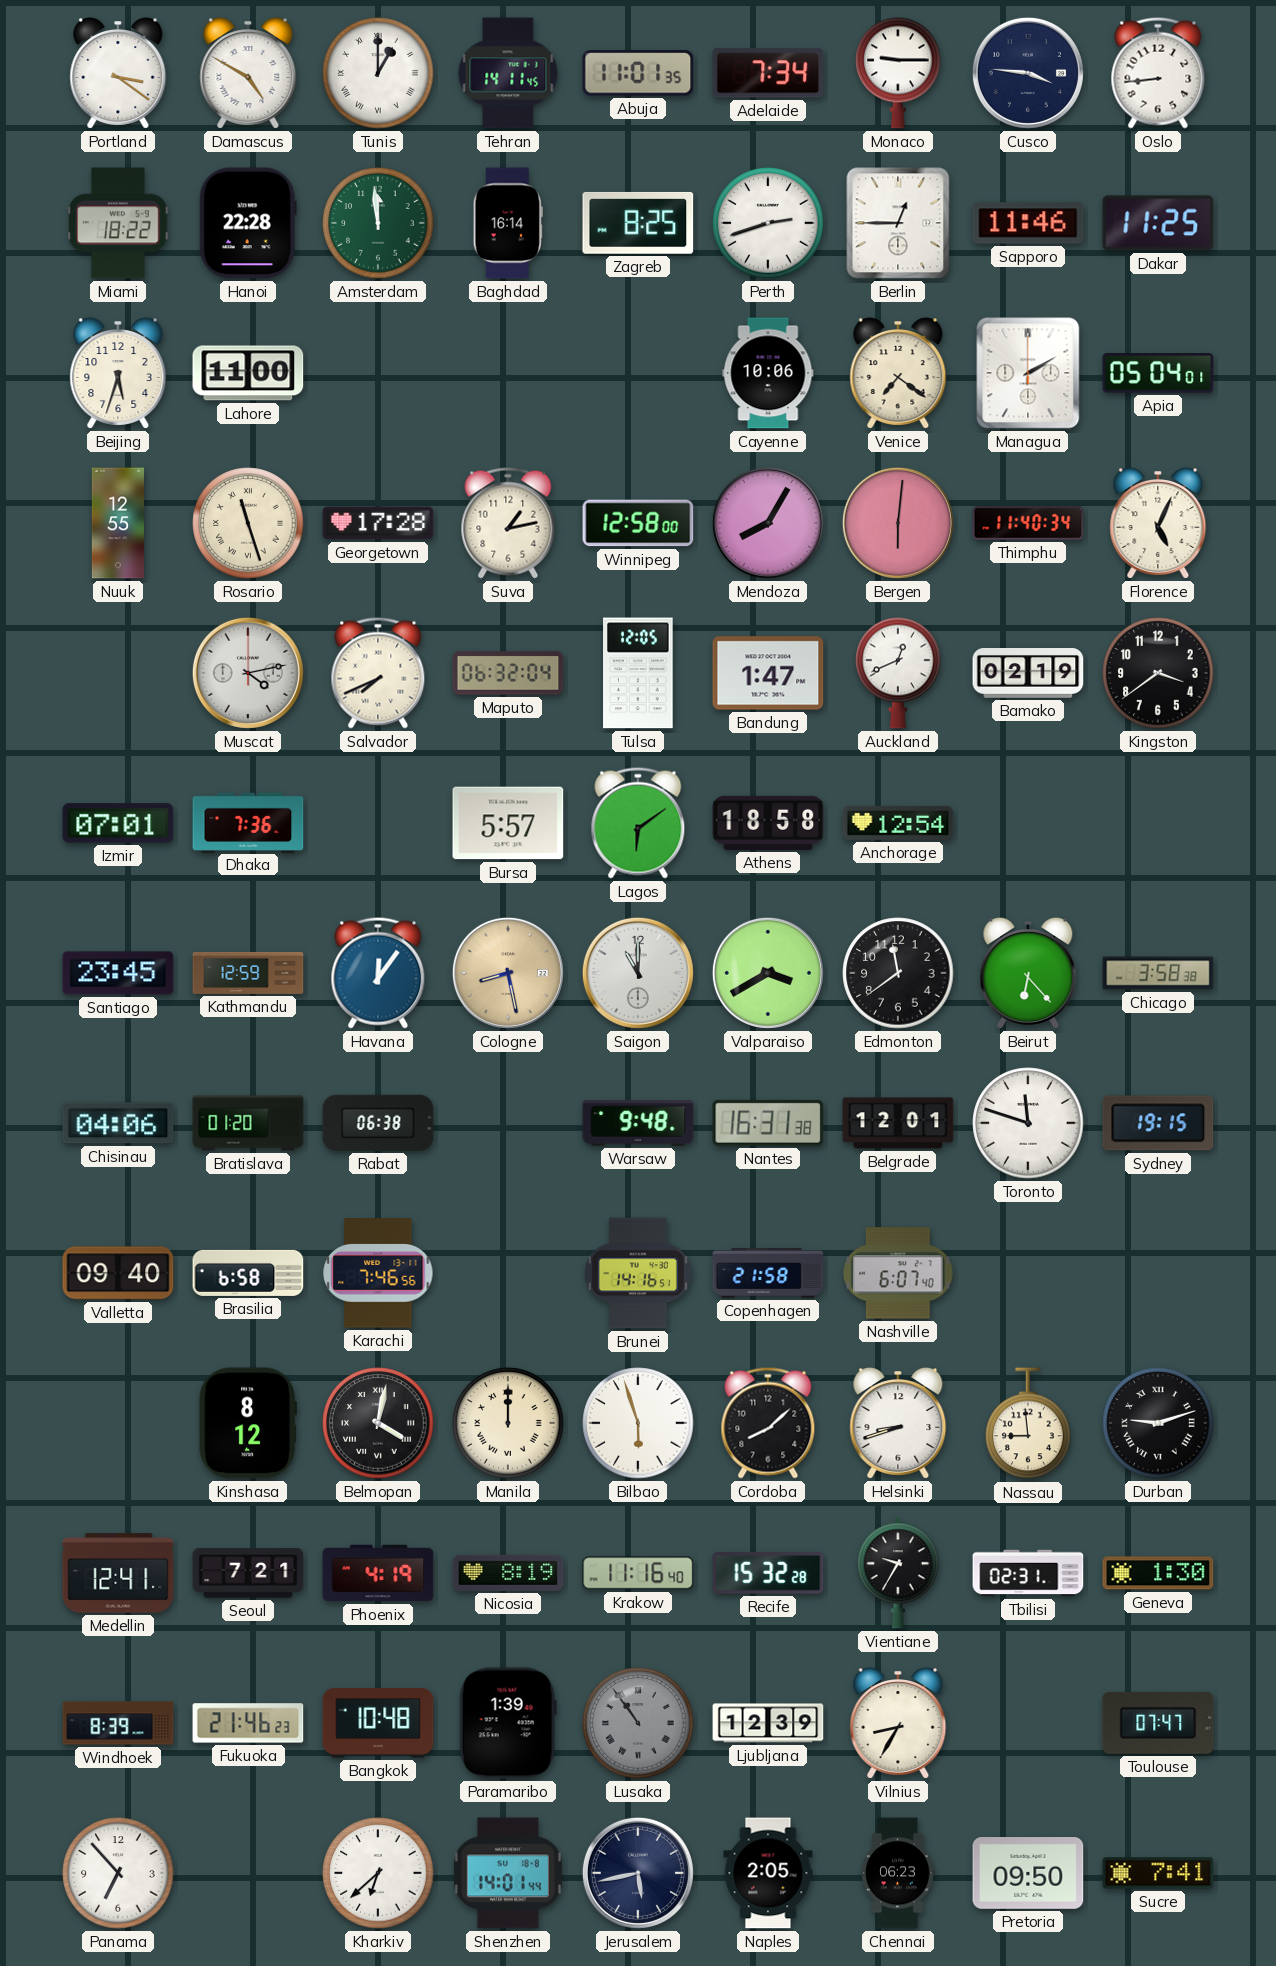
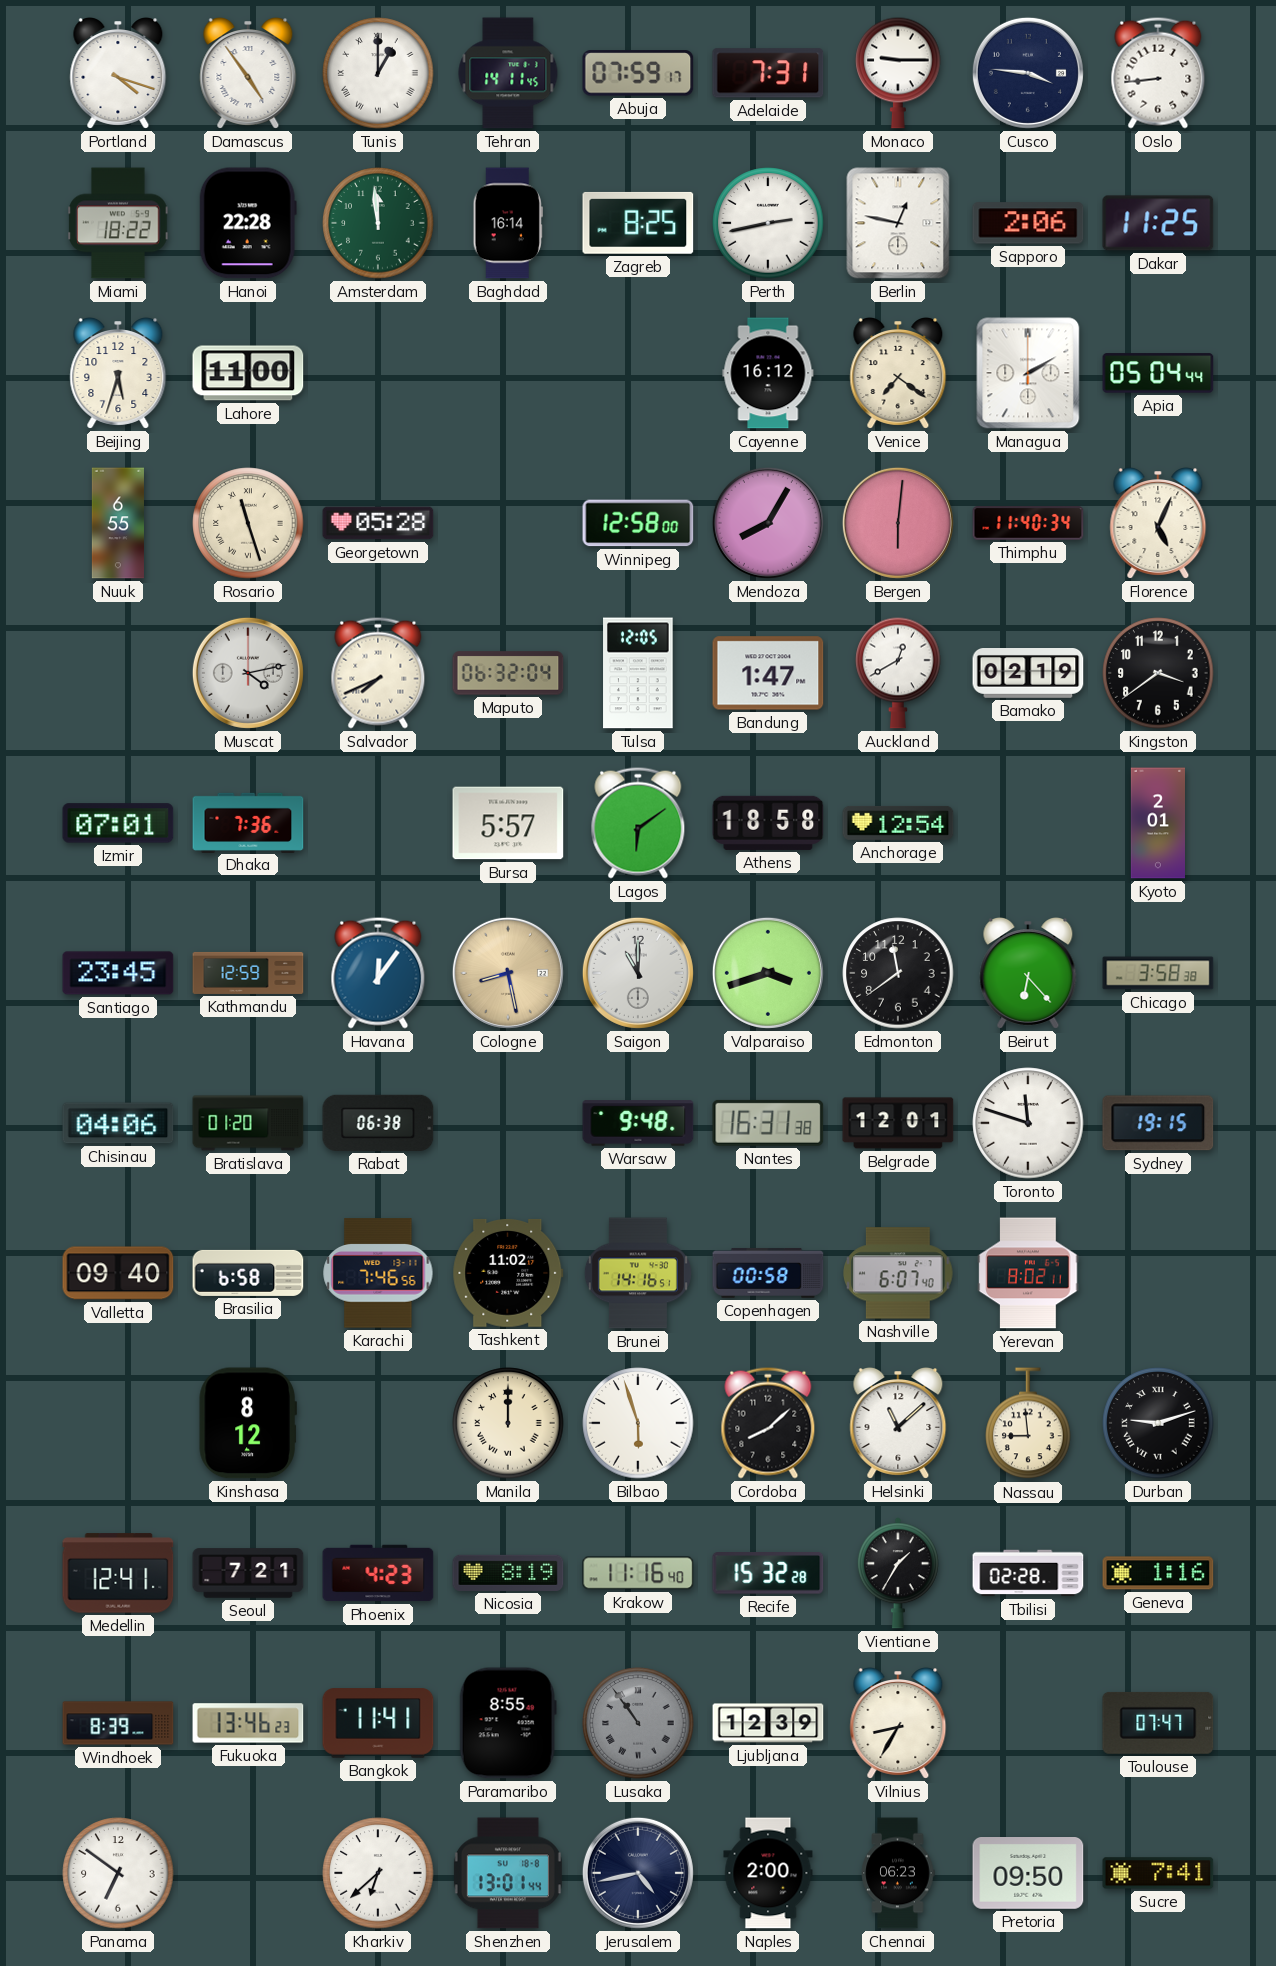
Portland: 3:21 -> 4:18
Damascus: 4:50 -> 4:54
Abuja: 11:01 -> 07:59
Adelaide: 7:34 -> 7:31
Perth: 2:42 -> 2:43
Berlin: 12:45 -> 12:47
Sapporo: 11:46 -> 2:06
Cayenne: 10:06 -> 16:12
Apia: 05:04:01 -> 05:04:44
Nuuk: 12:55 -> 6:55
Georgetown: 17:28 -> 05:28
Suva: 1:13 -> none
Auckland: 12:41 -> 12:40
Kyoto: none -> 2:01
Valparaiso: 3:40 -> 3:42
Tashkent: none -> 11:02
Copenhagen: 21:58 -> 00:58
Yerevan: none -> 8:02
Belmopan: 4:02 -> none
Helsinki: 8:42 -> 11:08
Phoenix: 4:19 -> 4:23
Vientiane: 9:35 -> 1:35
Tbilisi: 02:31 -> 02:28
Geneva: 1:30 -> 1:16
Fukuoka: 21:46 -> 13:46
Bangkok: 10:48 -> 11:41
Paramaribo: 1:39 -> 8:55
Panama: 6:53 -> 6:51
Shenzhen: 14:01 -> 13:01
Jerusalem: 5:43 -> 4:43
Naples: 2:05 -> 2:00
